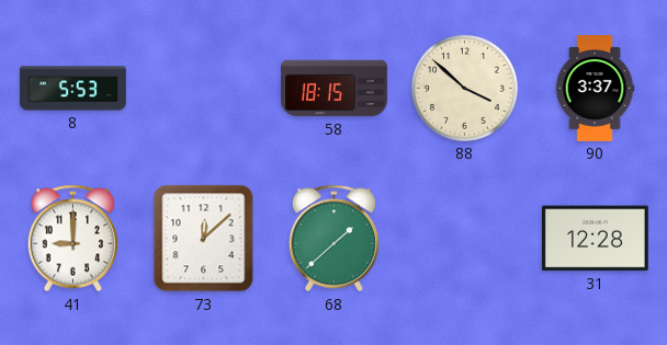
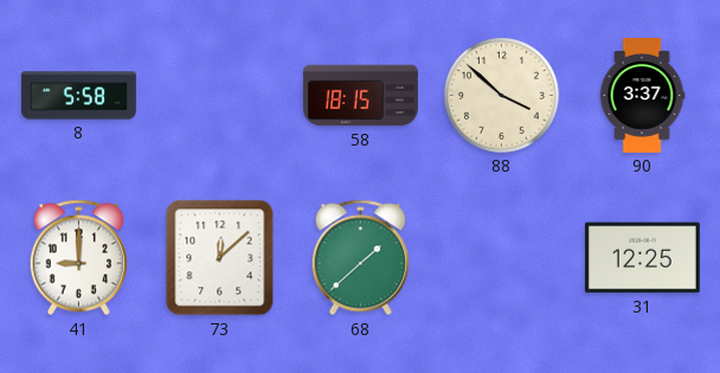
8: 5:53 -> 5:58
31: 12:28 -> 12:25
